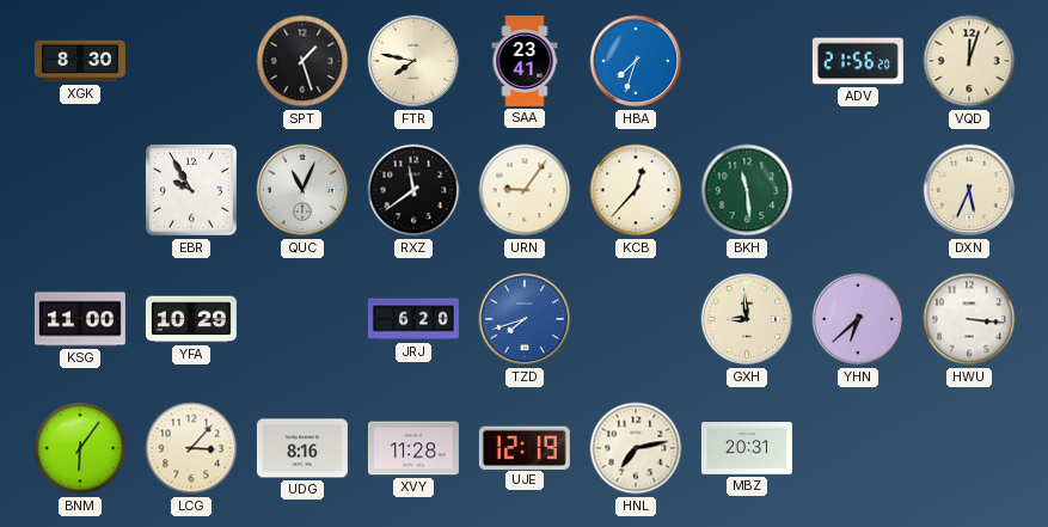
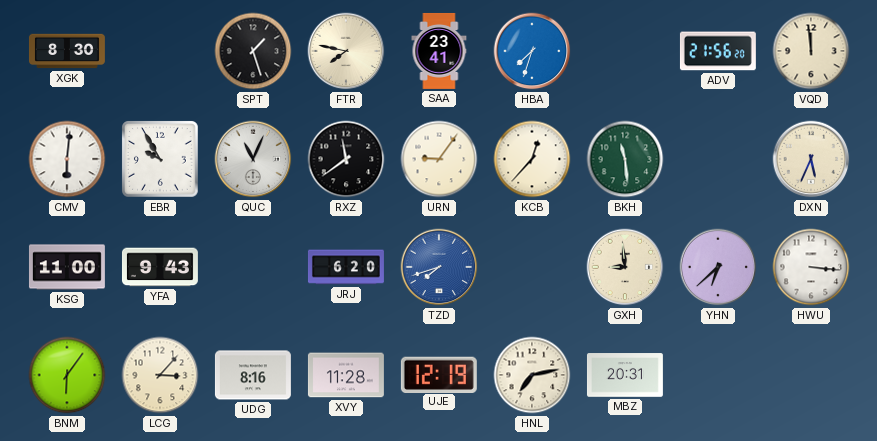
VQD: 12:03 -> 11:59
CMV: none -> 6:01
YFA: 10:29 -> 9:43
